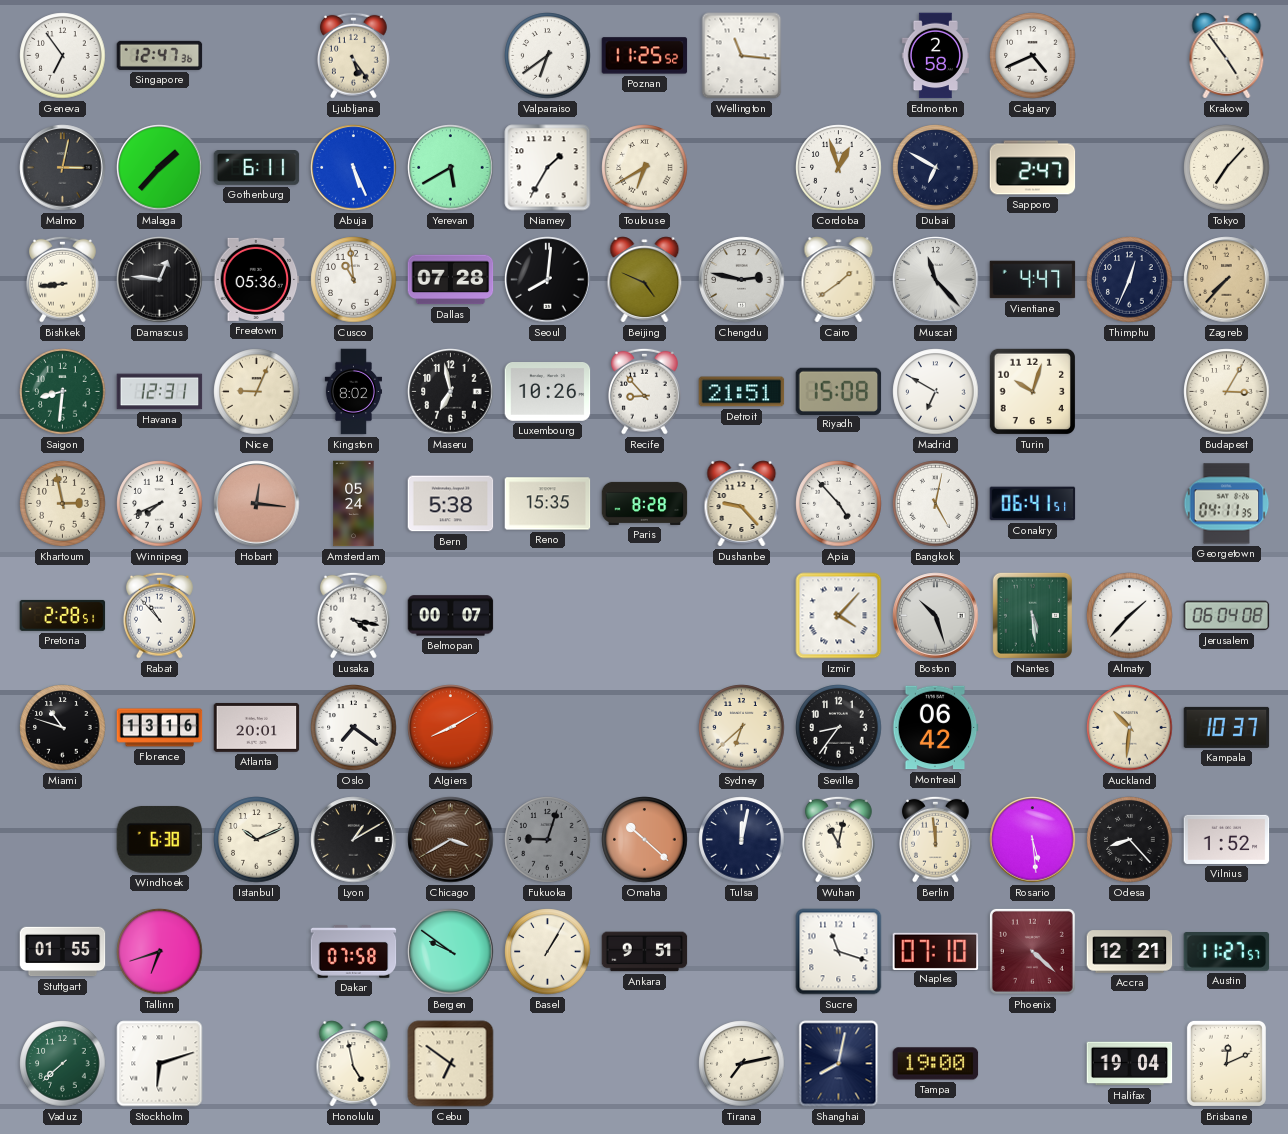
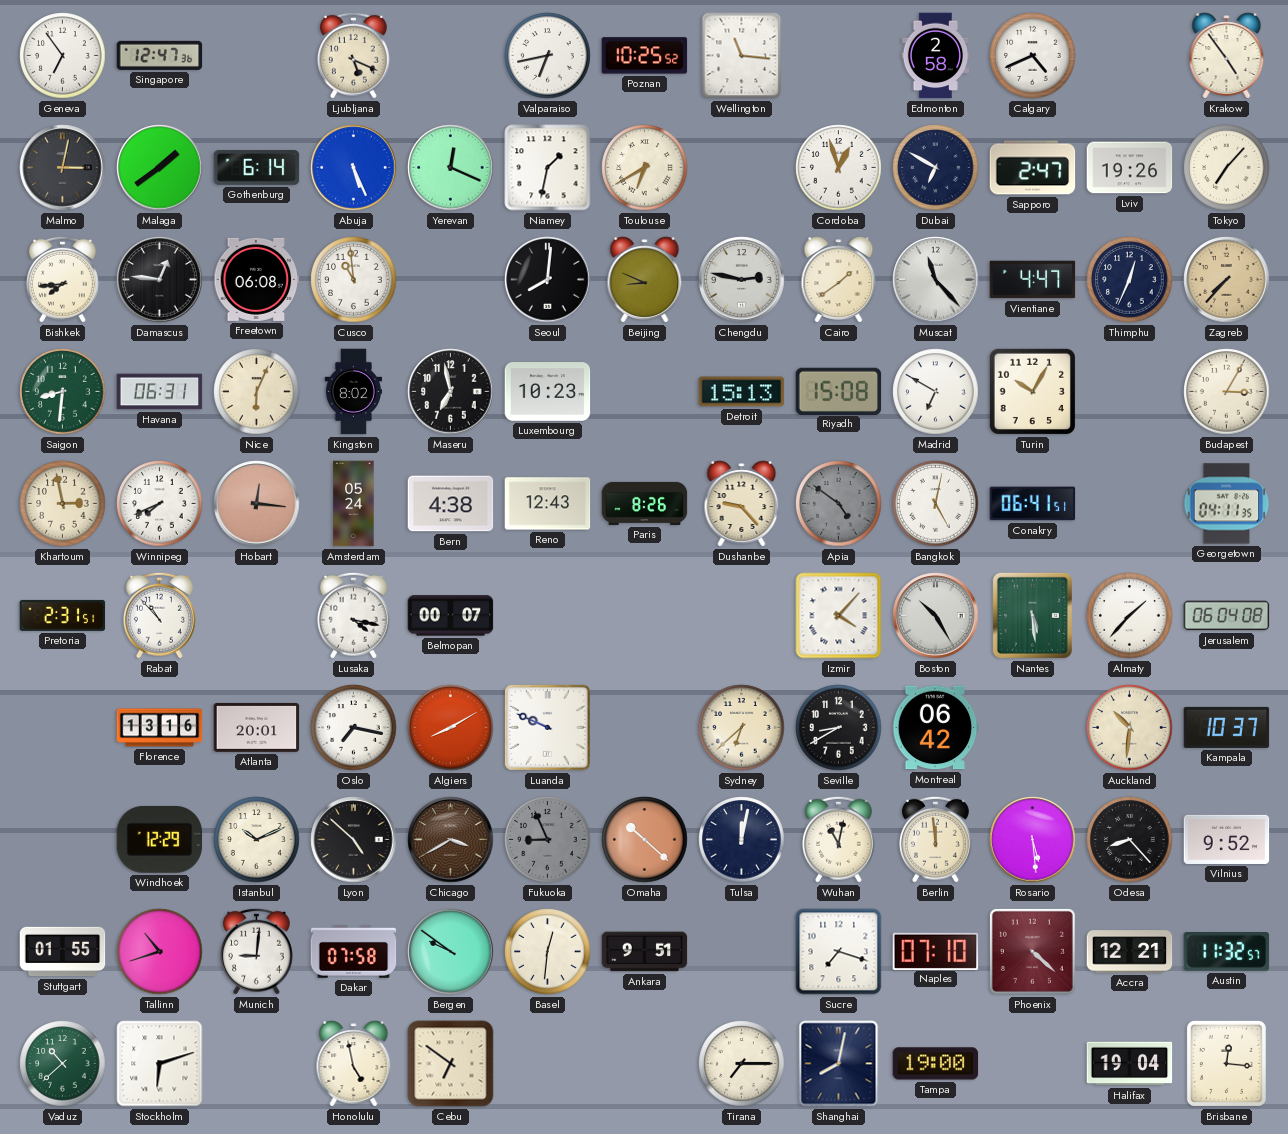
Ljubljana: 5:24 -> 5:19
Valparaiso: 6:39 -> 6:43
Poznan: 11:25 -> 10:25
Malaga: 1:37 -> 1:39
Gothenburg: 6:11 -> 6:14
Yerevan: 5:40 -> 12:19
Niamey: 1:35 -> 1:32
Lviv: none -> 19:26
Bishkek: 8:44 -> 7:44
Freetown: 05:36 -> 06:08
Dallas: 07:28 -> none
Beijing: 4:49 -> 8:49
Havana: 12:31 -> 06:31
Nice: 9:04 -> 6:04
Luxembourg: 10:26 -> 10:23
Recife: 8:53 -> none
Detroit: 21:51 -> 15:13
Turin: 10:03 -> 10:05
Bern: 5:38 -> 4:38
Reno: 15:35 -> 12:43
Paris: 8:28 -> 8:26
Apia: 4:53 -> 4:51
Apia dial: white -> grey
Pretoria: 2:28 -> 2:31
Boston: 10:27 -> 10:25
Miami: 10:48 -> none
Oslo: 7:21 -> 7:17
Luanda: none -> 9:49
Seville: 8:36 -> 8:40
Windhoek: 6:38 -> 12:29
Lyon: 1:10 -> 4:52
Fukuoka: 9:03 -> 8:56
Vilnius: 1:52 -> 9:52
Tallinn: 6:42 -> 10:42
Munich: none -> 9:01
Basel: 1:05 -> 12:31
Sucre: 11:18 -> 7:18
Austin: 11:27 -> 11:32
Vaduz: 7:38 -> 10:38
Tirana: 7:13 -> 7:15
Brisbane: 12:11 -> 12:16
